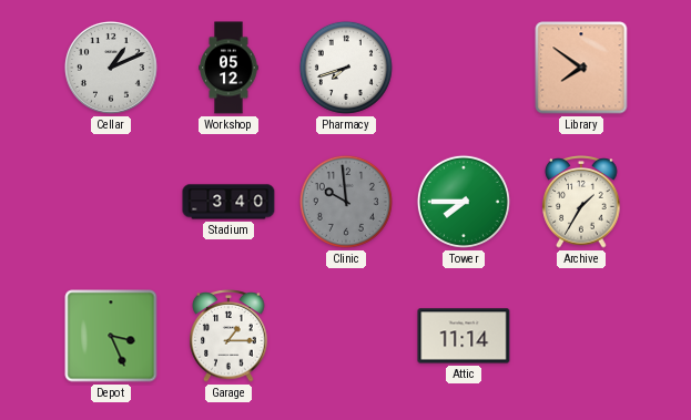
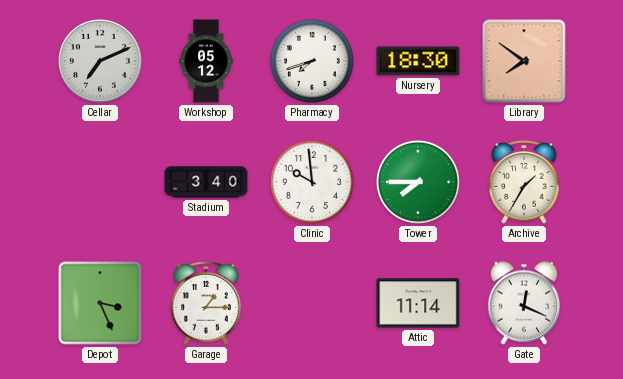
Cellar: 1:11 -> 7:11
Nursery: none -> 18:30
Clinic dial: grey -> white
Gate: none -> 12:19
